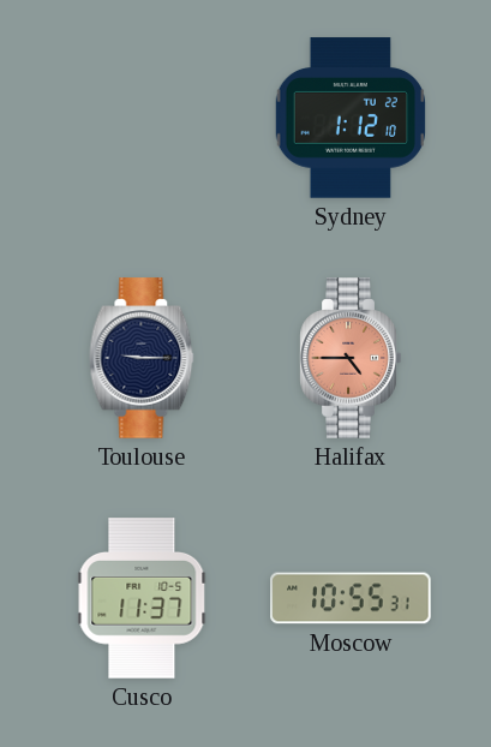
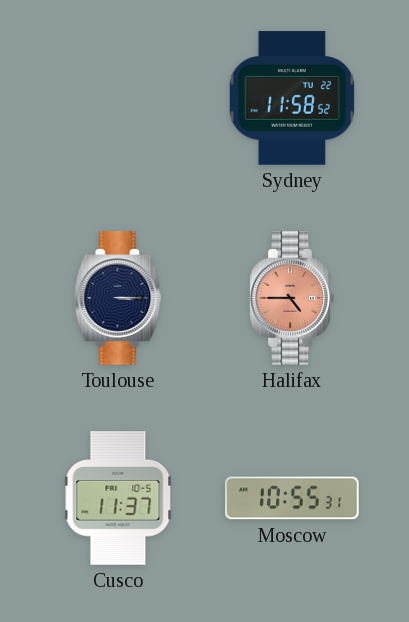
Sydney: 1:12 -> 11:58
Toulouse: 9:15 -> 3:15
